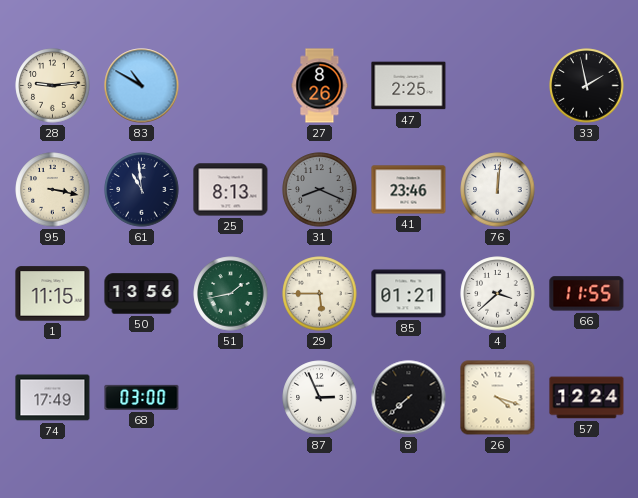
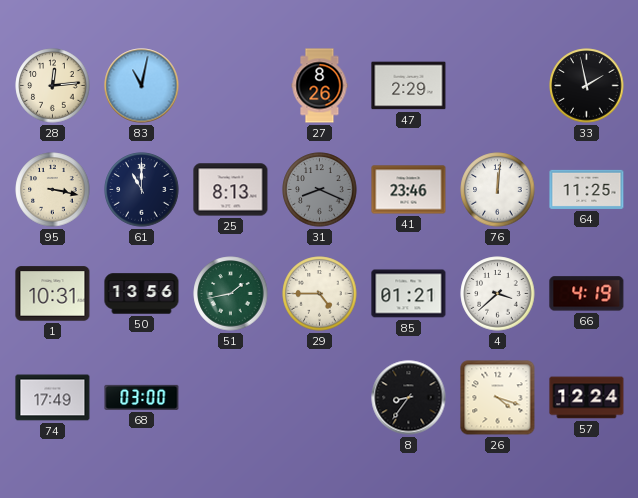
28: 9:14 -> 12:14
83: 10:50 -> 11:02
47: 2:25 -> 2:29
61: 10:59 -> 11:00
64: none -> 11:25
1: 11:15 -> 10:31
29: 5:45 -> 4:45
66: 11:55 -> 4:19
87: 2:56 -> none
8: 7:38 -> 8:36
